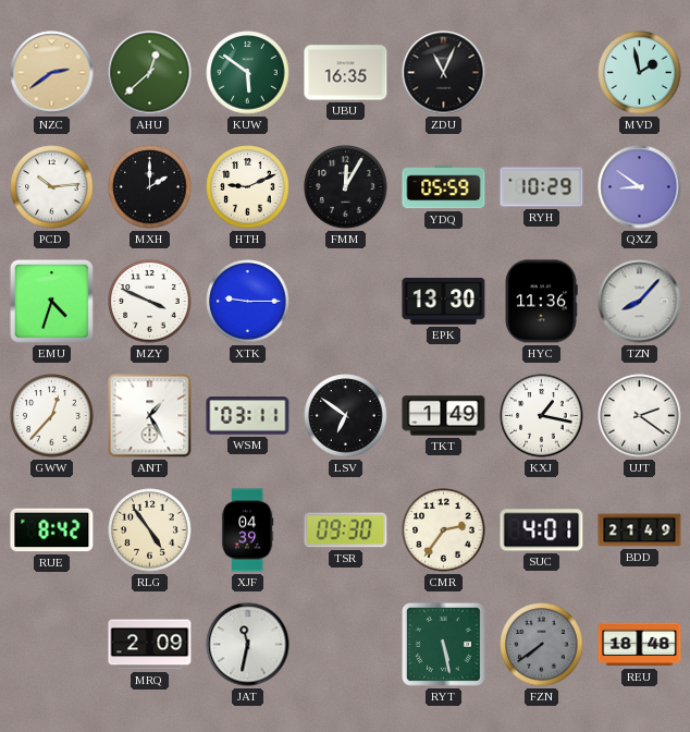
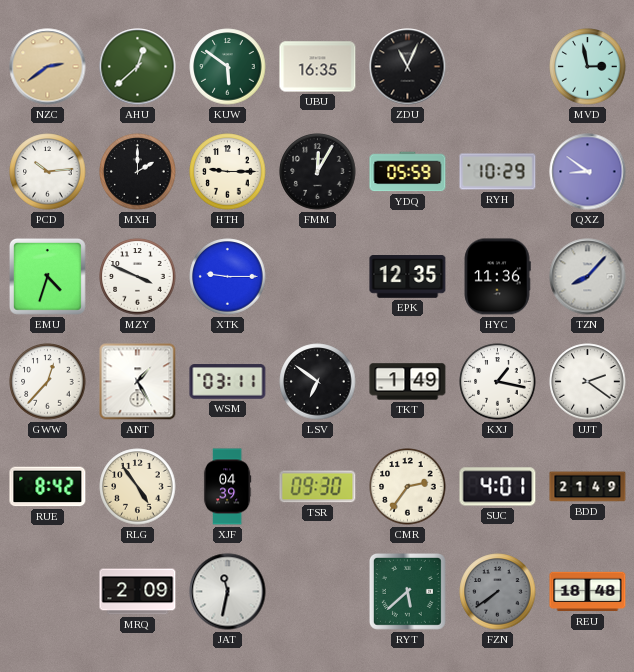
MVD: 1:58 -> 2:58
HTH: 9:11 -> 9:15
EPK: 13:30 -> 12:35
RYT: 5:28 -> 5:38
